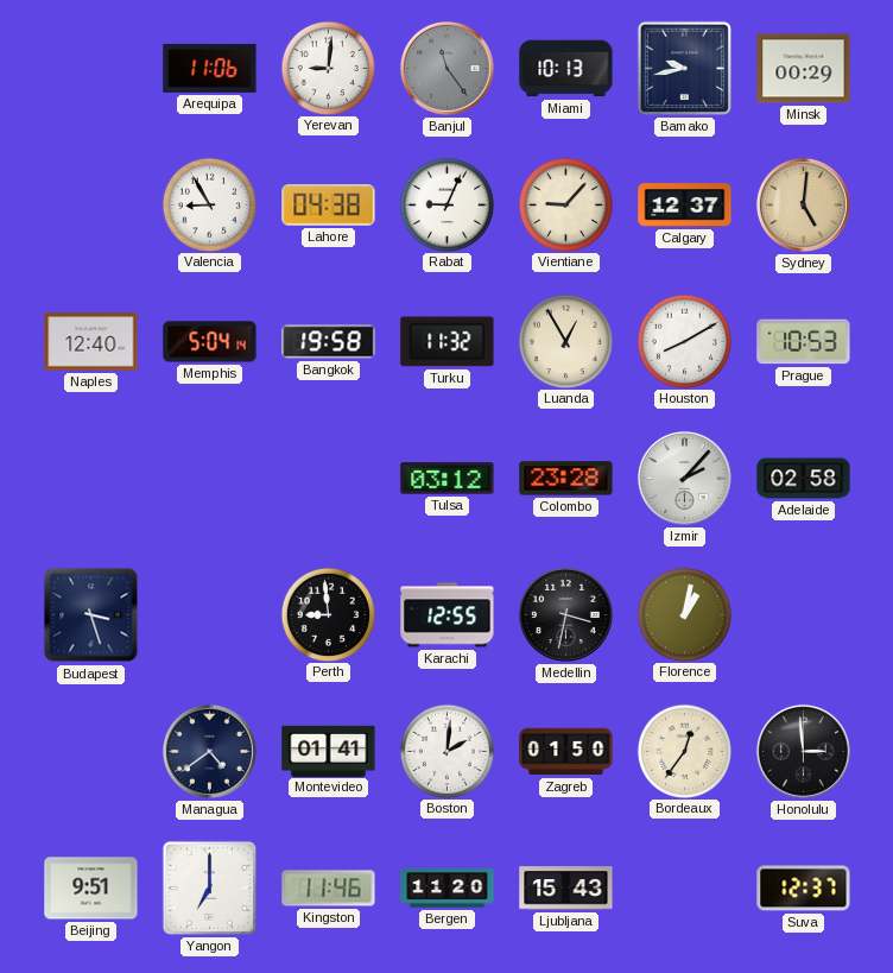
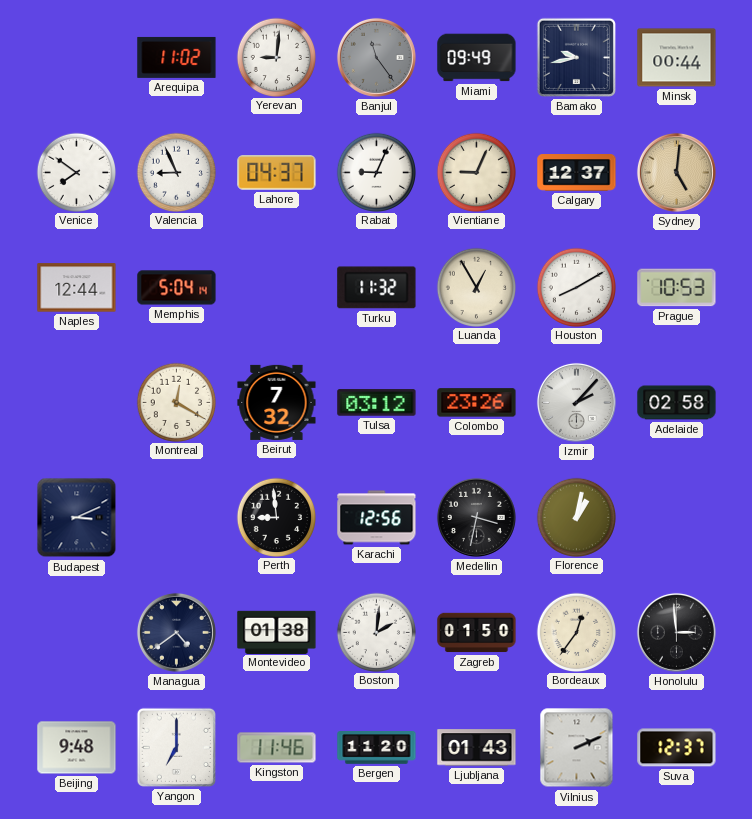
Arequipa: 11:06 -> 11:02
Miami: 10:13 -> 09:49
Minsk: 00:29 -> 00:44
Venice: none -> 7:51
Valencia: 8:55 -> 8:56
Lahore: 04:38 -> 04:37
Vientiane: 9:07 -> 9:04
Naples: 12:40 -> 12:44
Bangkok: 19:58 -> none
Montreal: none -> 12:20
Beirut: none -> 7:32
Colombo: 23:28 -> 23:26
Budapest: 3:27 -> 3:11
Karachi: 12:55 -> 12:56
Montevideo: 01:41 -> 01:38
Beijing: 9:51 -> 9:48
Ljubljana: 15:43 -> 01:43
Vilnius: none -> 2:11
